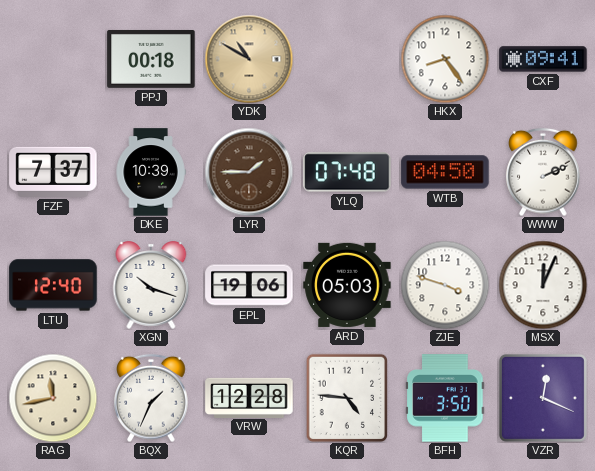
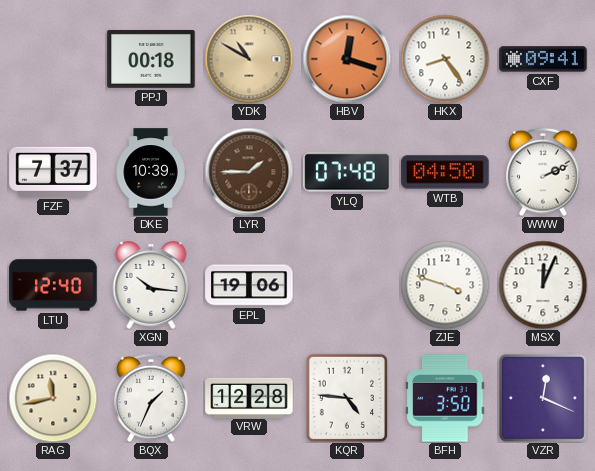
HBV: none -> 12:18
XGN: 10:18 -> 10:16
ARD: 05:03 -> none
